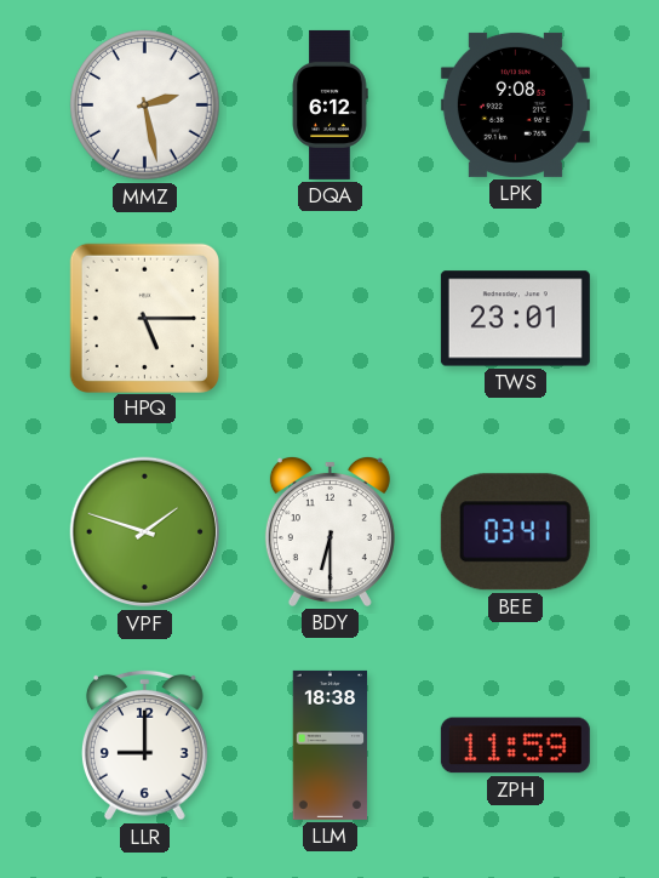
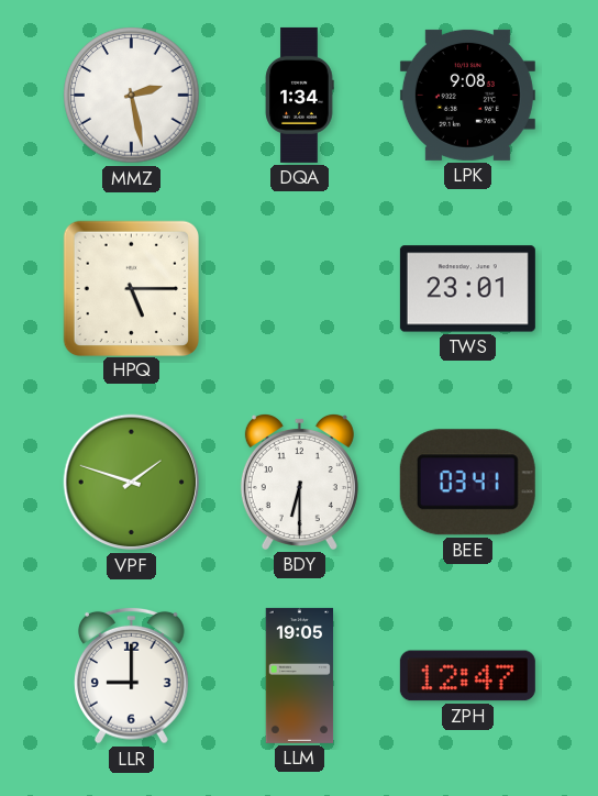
DQA: 6:12 -> 1:34
LLM: 18:38 -> 19:05
ZPH: 11:59 -> 12:47
